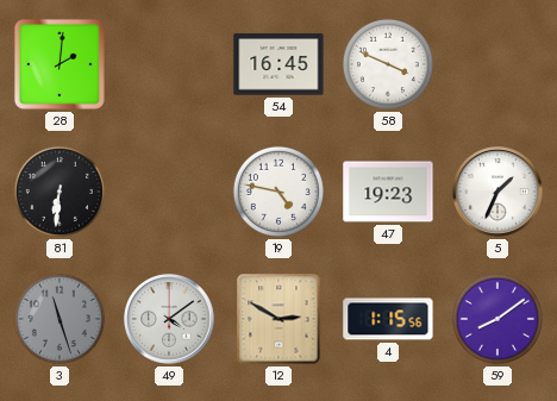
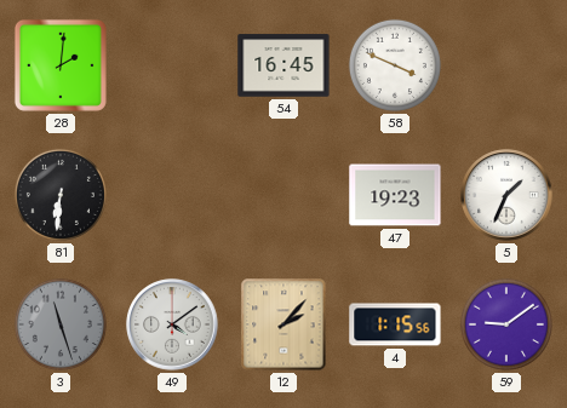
19: 4:47 -> none
12: 2:50 -> 2:07
59: 8:09 -> 9:09
